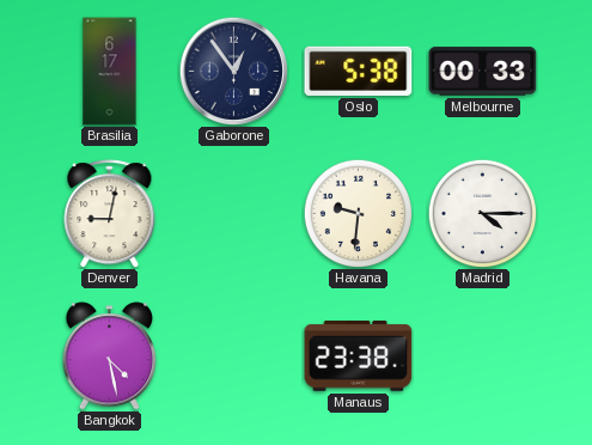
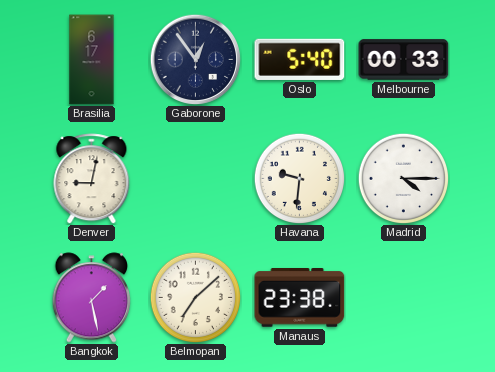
Oslo: 5:38 -> 5:40
Bangkok: 4:28 -> 1:28
Belmopan: none -> 7:08
